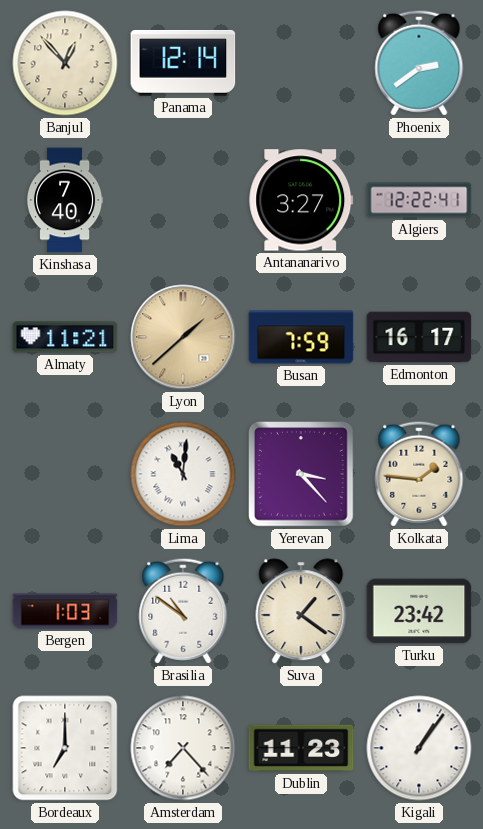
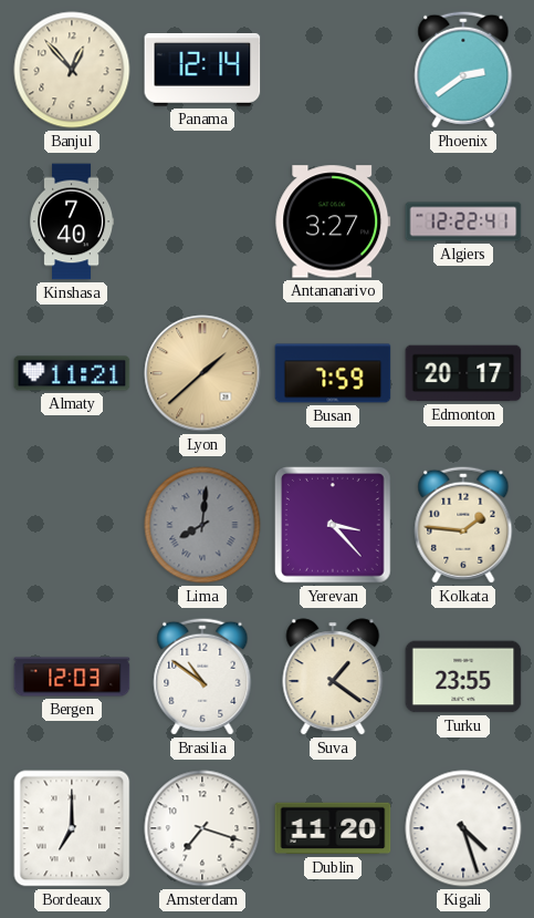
Edmonton: 16:17 -> 20:17
Lima: 11:01 -> 8:01
Lima dial: white -> grey
Bergen: 1:03 -> 12:03
Turku: 23:42 -> 23:55
Amsterdam: 7:23 -> 7:18
Dublin: 11:23 -> 11:20
Kigali: 1:06 -> 4:27
